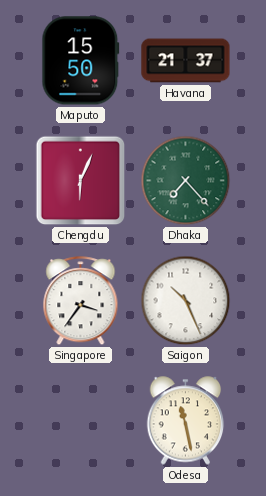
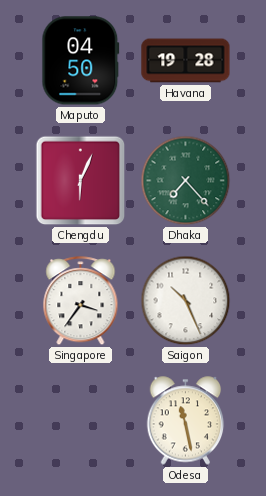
Maputo: 15:50 -> 04:50
Havana: 21:37 -> 19:28
